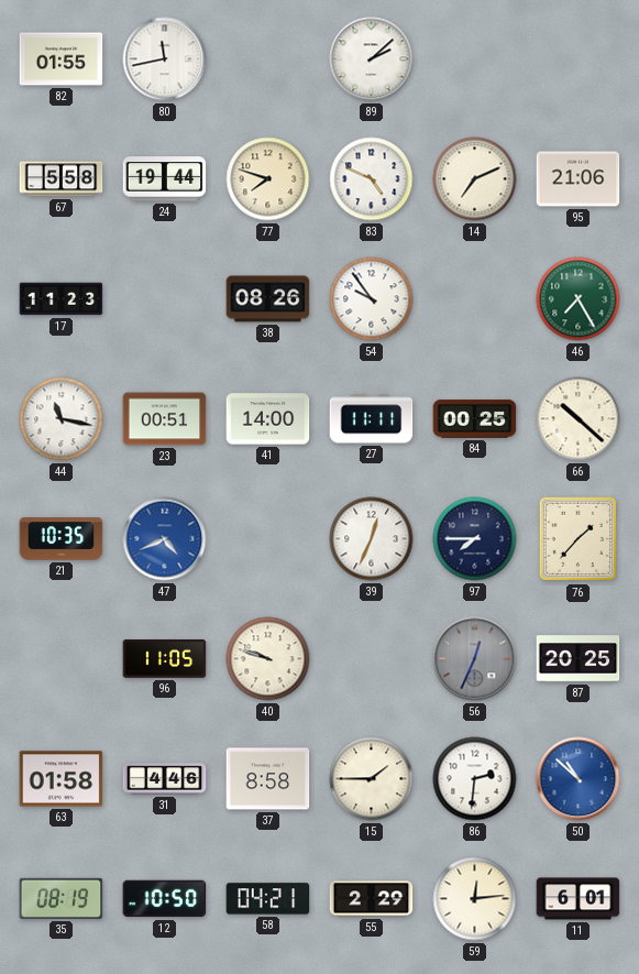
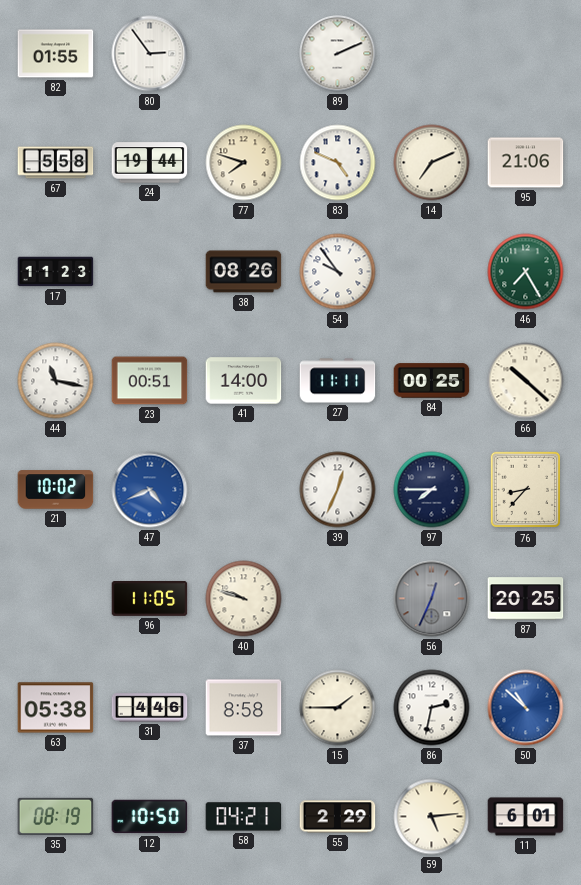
80: 11:43 -> 2:54
89: 2:08 -> 2:11
21: 10:35 -> 10:02
76: 1:37 -> 8:37
63: 01:58 -> 05:38
86: 2:31 -> 2:32
59: 12:14 -> 5:14
